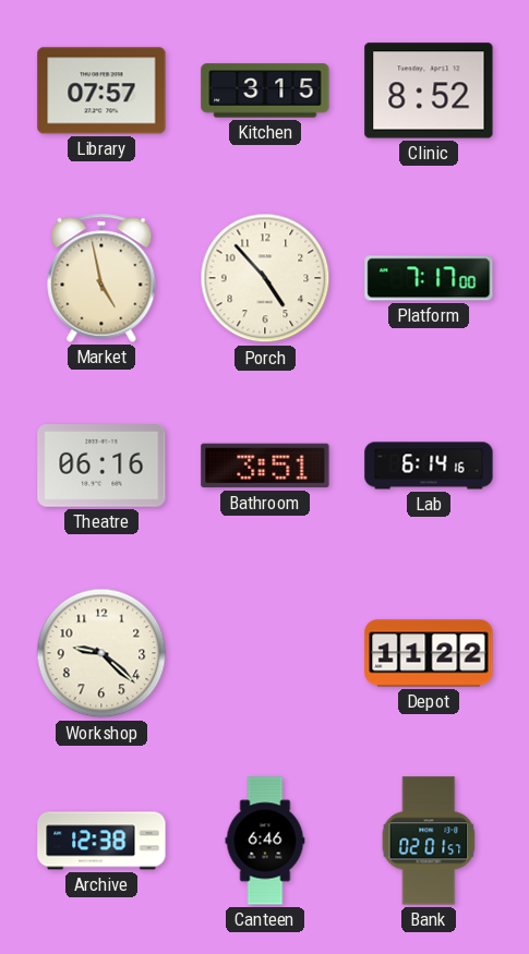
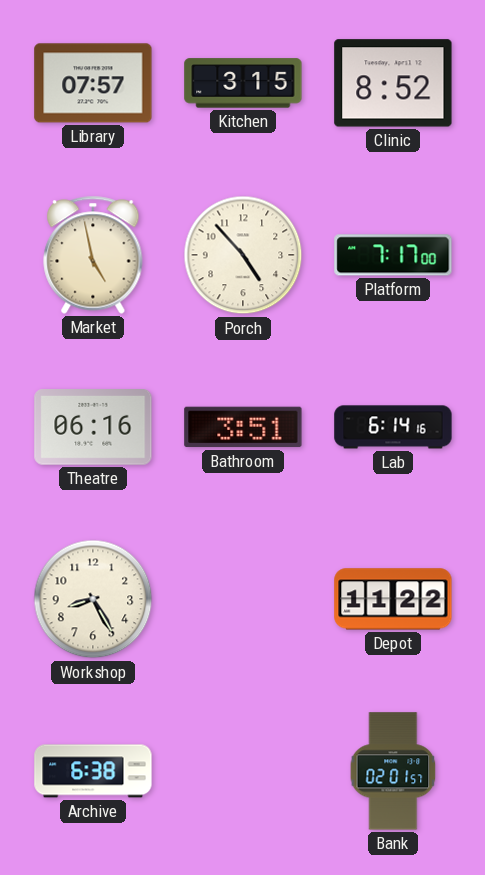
Workshop: 9:22 -> 8:25
Archive: 12:38 -> 6:38
Canteen: 6:46 -> none
